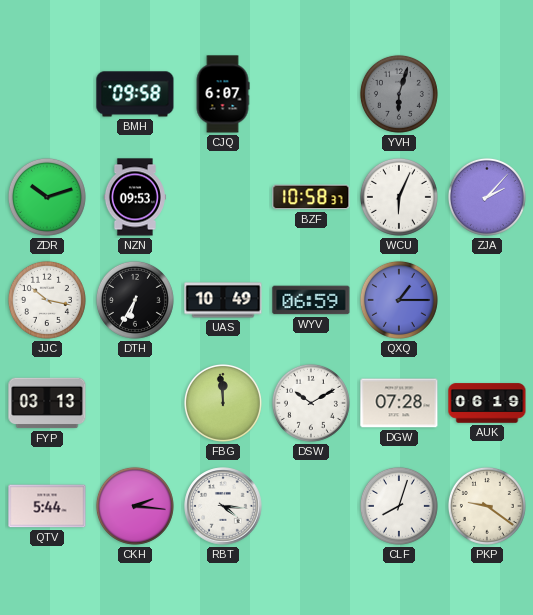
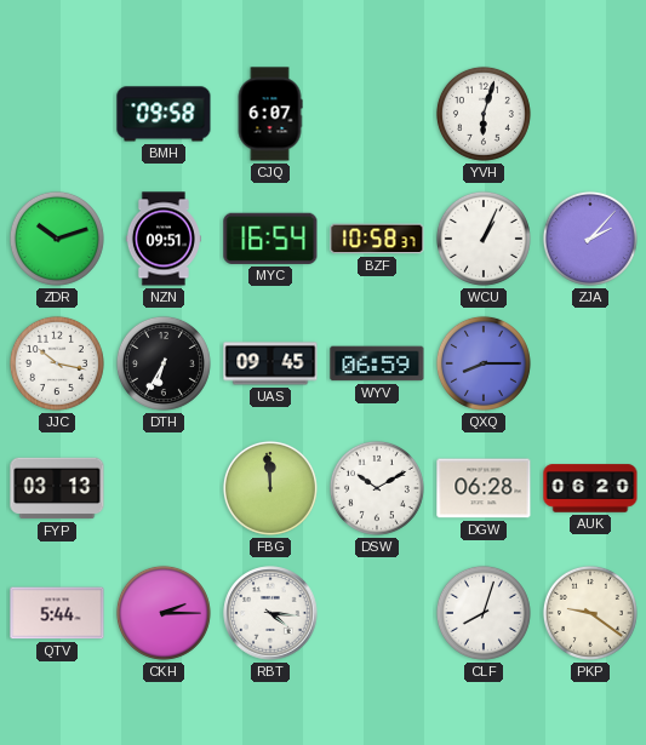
YVH dial: grey -> white
NZN: 09:53 -> 09:51
MYC: none -> 16:54
WCU: 6:04 -> 1:04
UAS: 10:49 -> 09:45
QXQ: 1:15 -> 8:15
DGW: 07:28 -> 06:28
AUK: 06:19 -> 06:20
CKH: 2:16 -> 2:15
